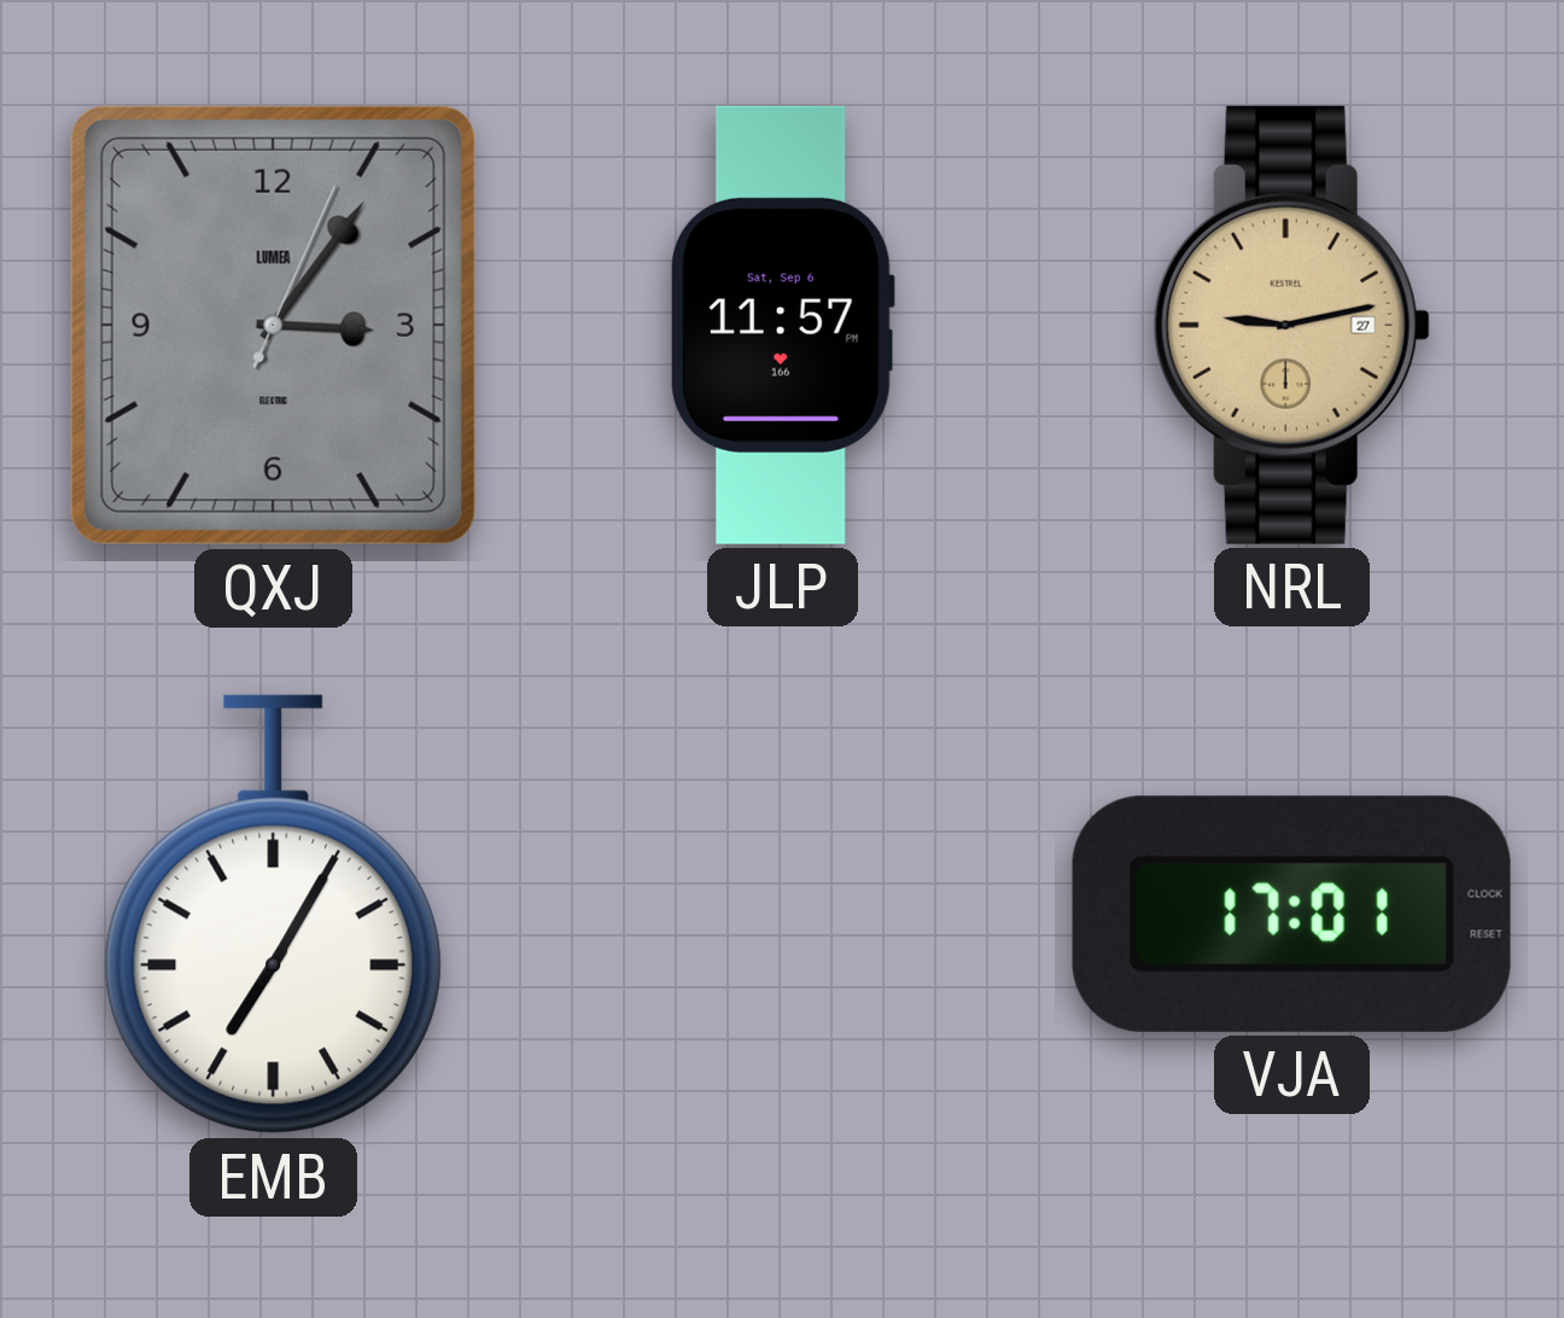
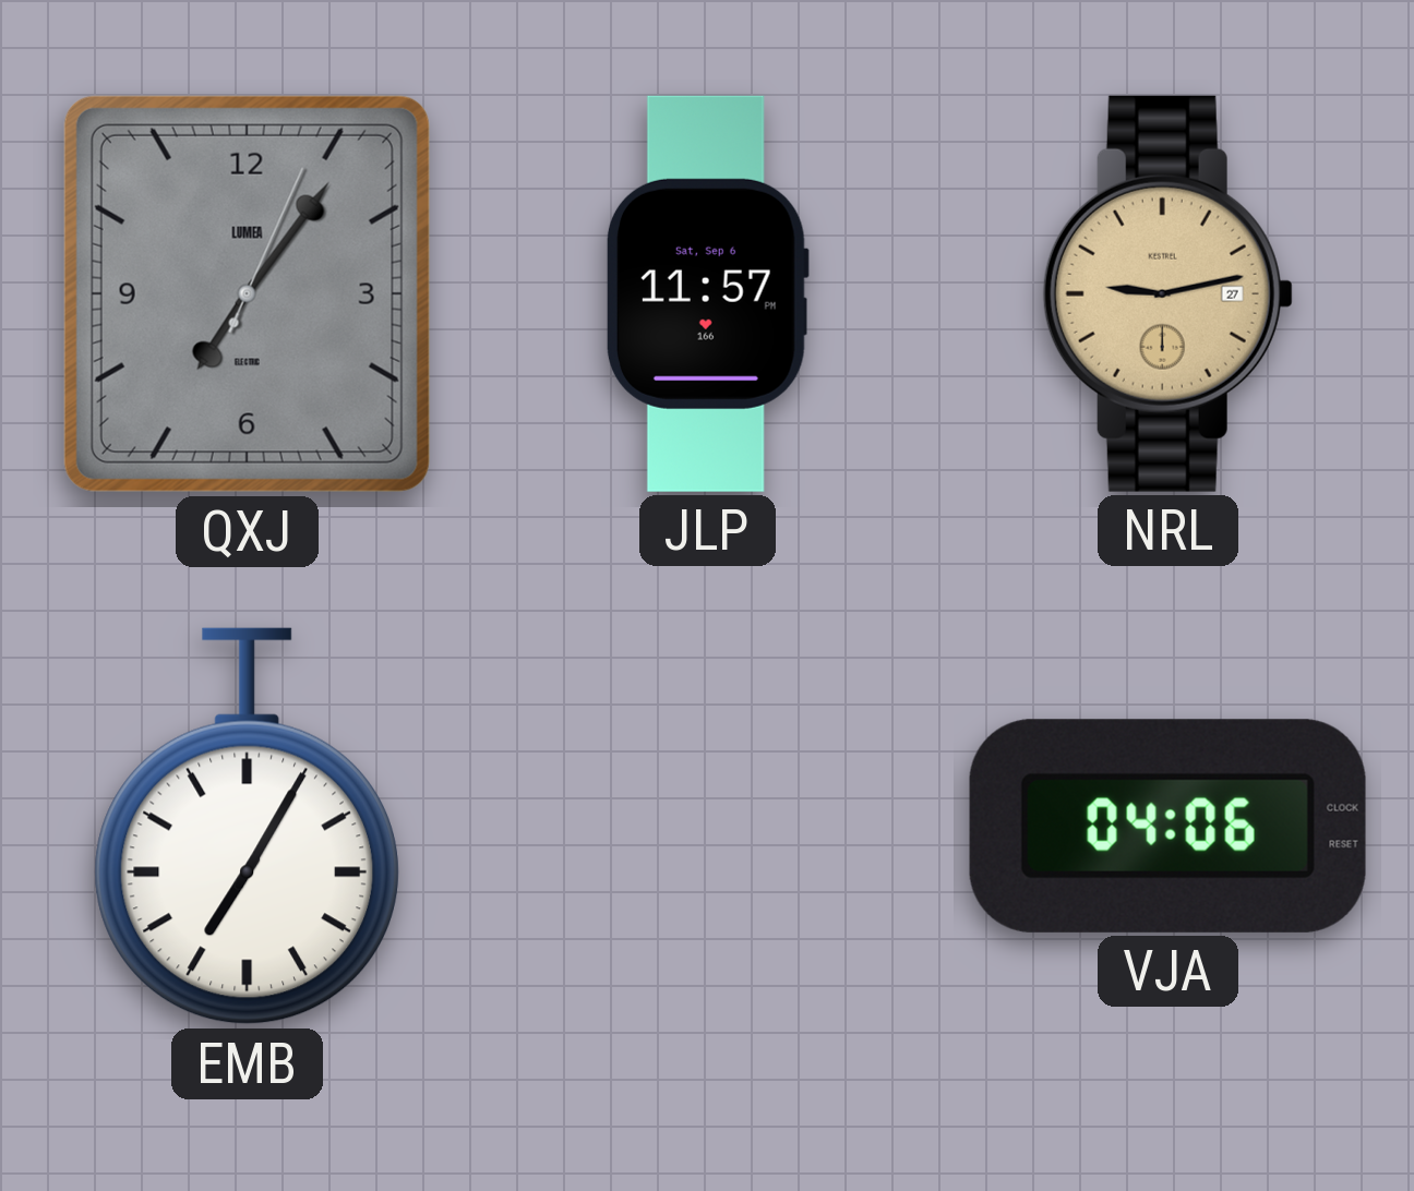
QXJ: 3:06 -> 7:06
VJA: 17:01 -> 04:06
